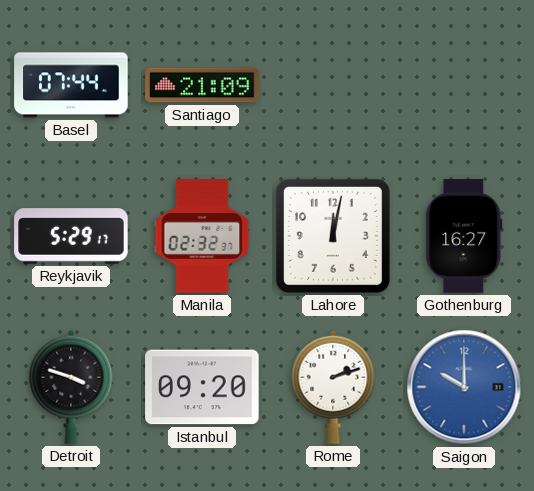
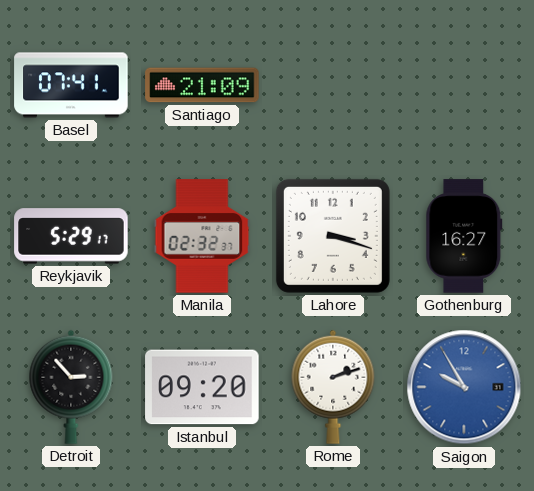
Basel: 07:44 -> 07:41
Lahore: 12:02 -> 3:18
Detroit: 3:48 -> 2:53
Saigon: 10:00 -> 9:55
